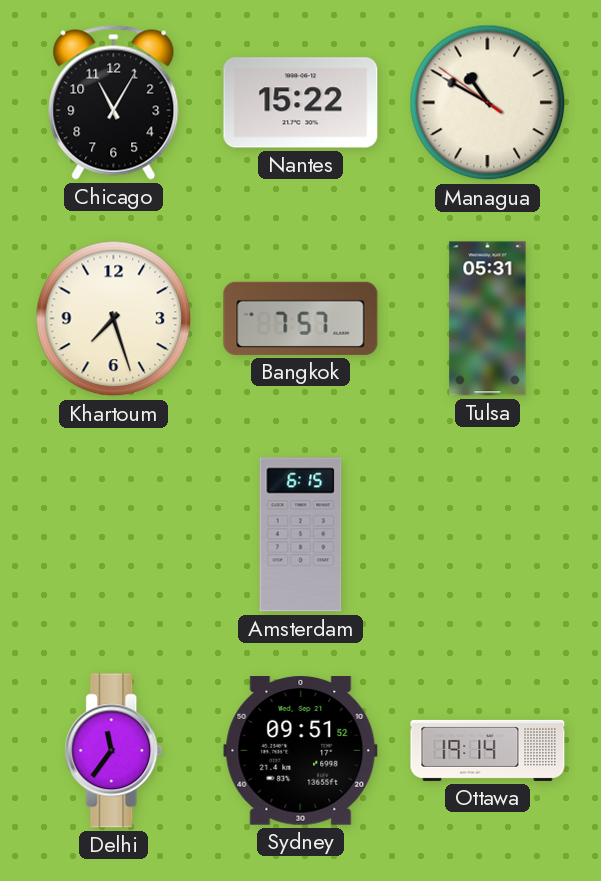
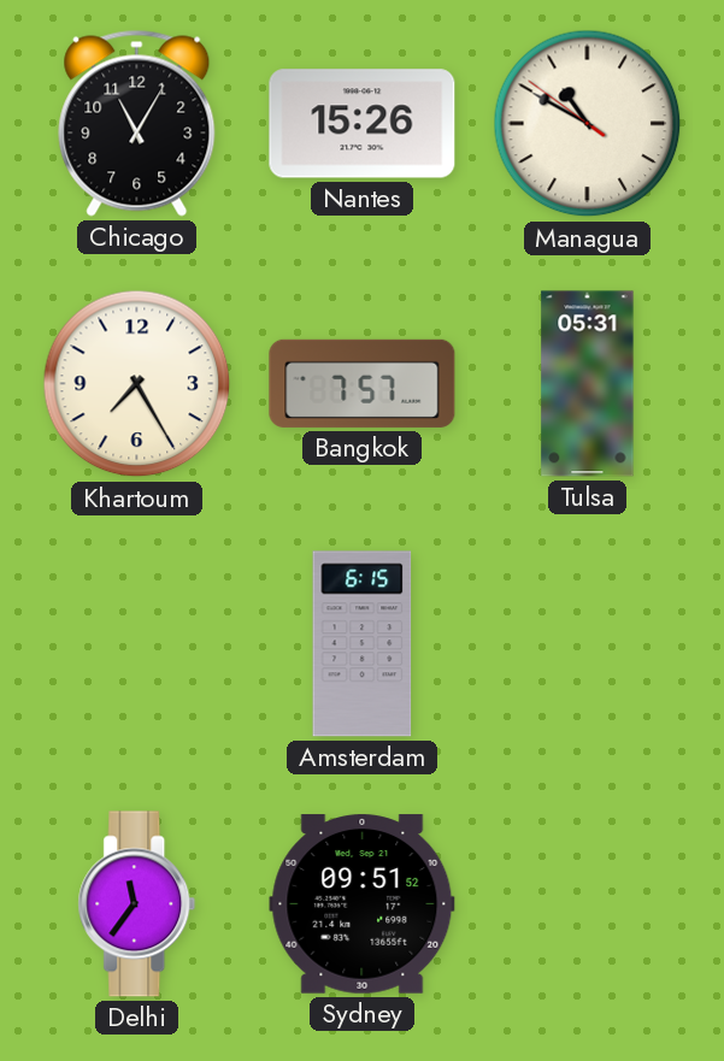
Nantes: 15:22 -> 15:26
Khartoum: 7:27 -> 7:25
Ottawa: 19:14 -> none
